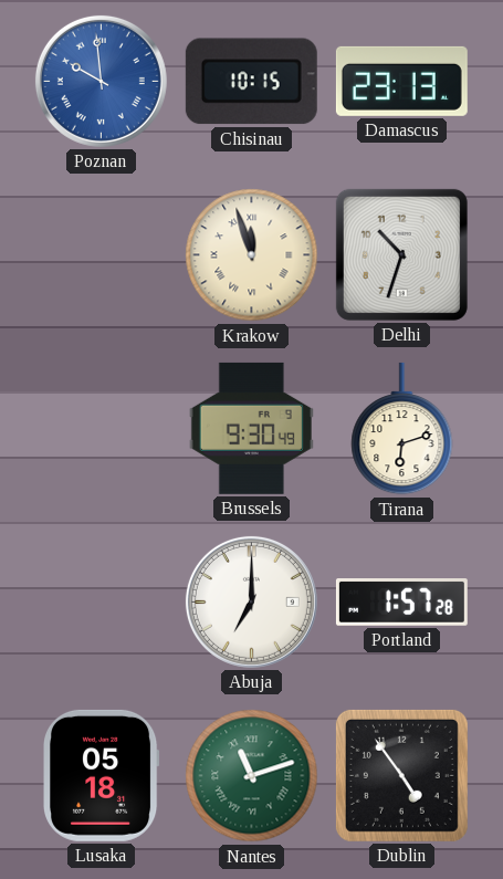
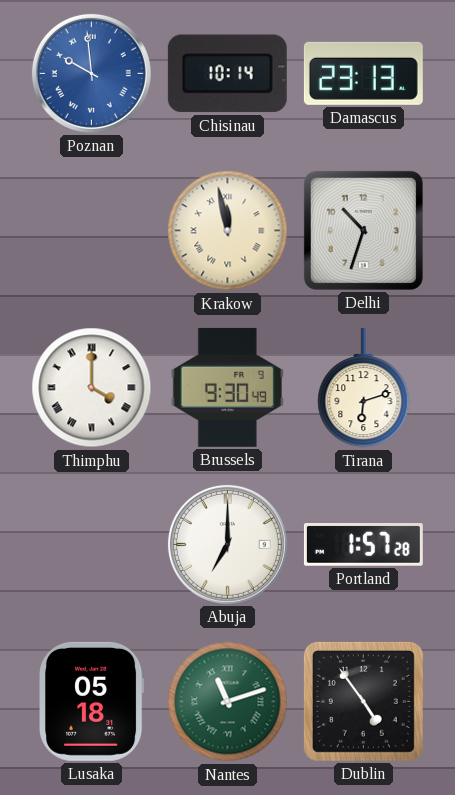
Chisinau: 10:15 -> 10:14
Krakow: 11:57 -> 11:58
Thimphu: none -> 4:00
